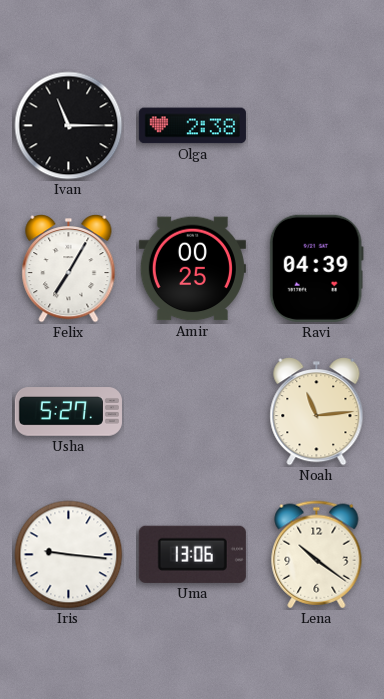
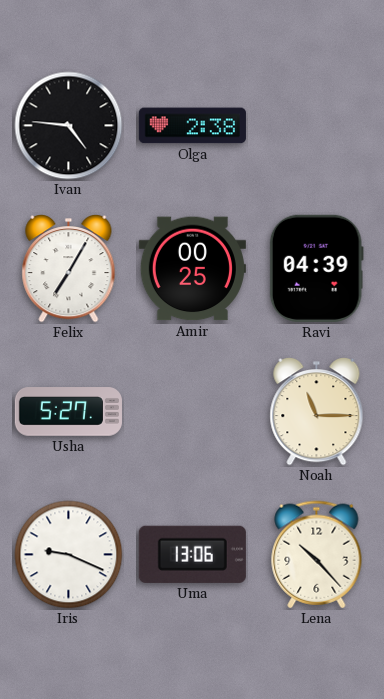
Ivan: 11:15 -> 4:46
Noah: 11:14 -> 11:15
Iris: 9:16 -> 9:19
Lena: 10:21 -> 10:23
